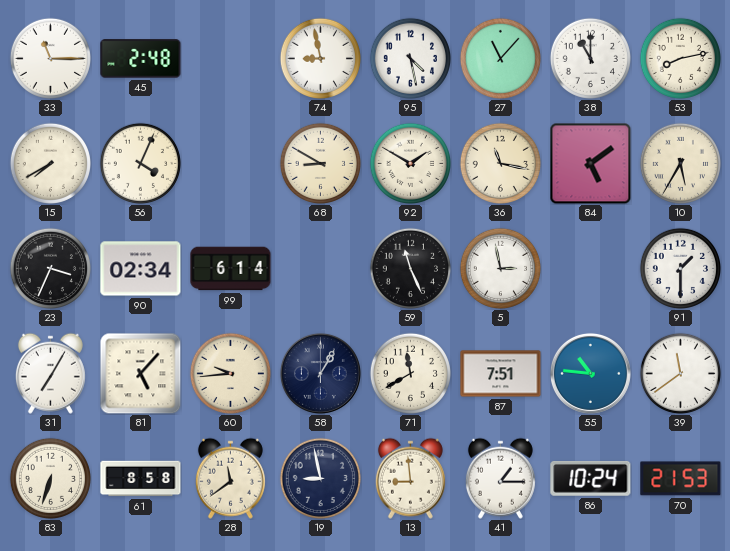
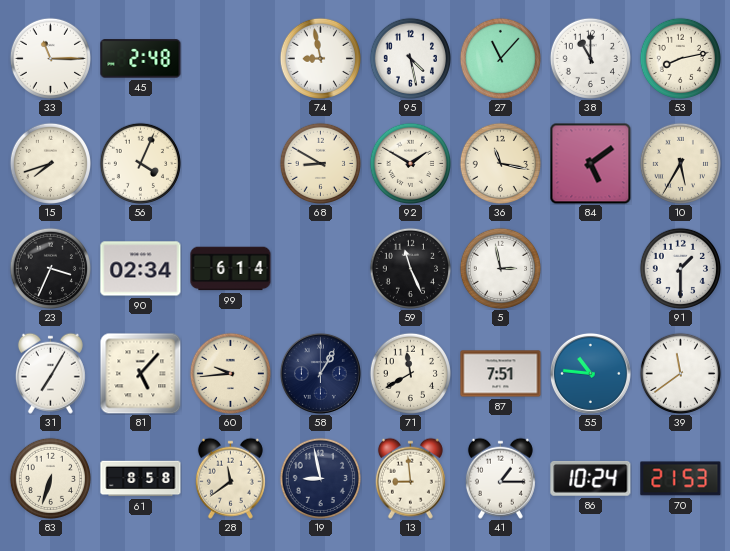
15: 7:40 -> 7:42
